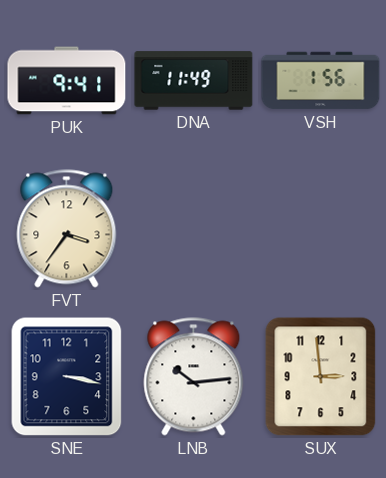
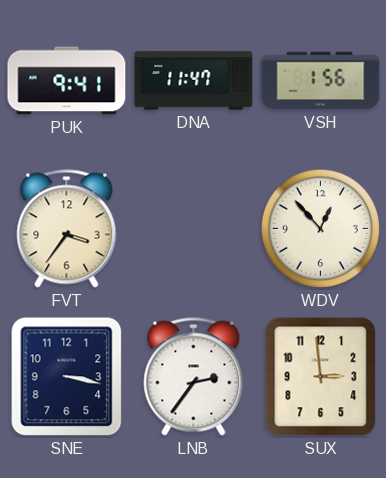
DNA: 11:49 -> 11:47
WDV: none -> 12:53
LNB: 10:14 -> 2:36
